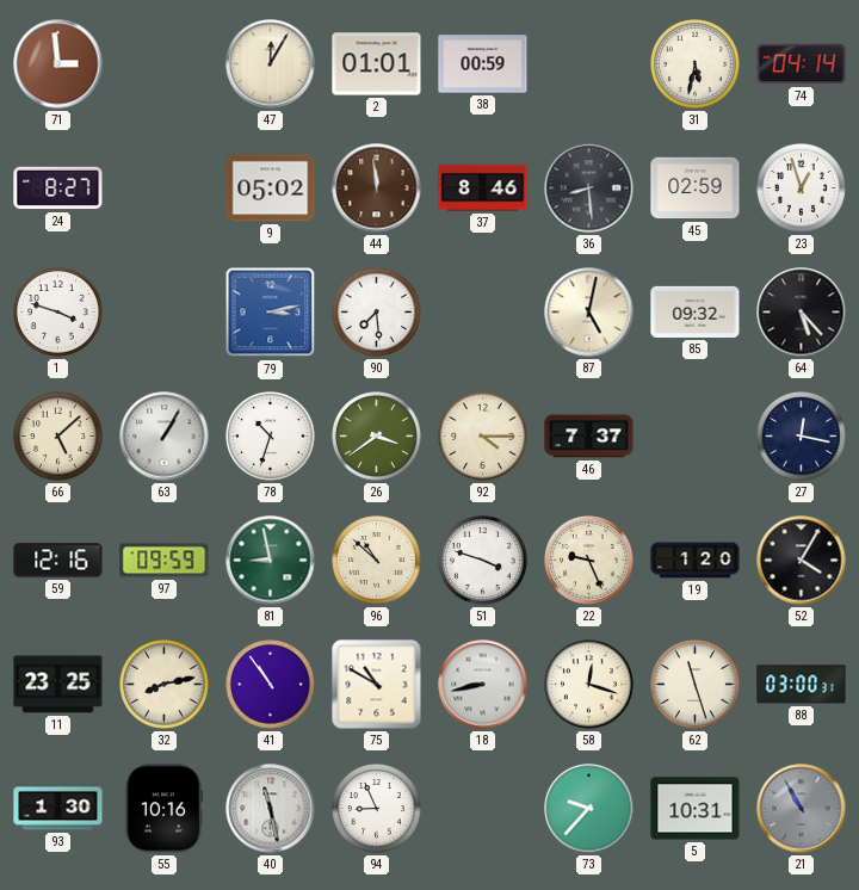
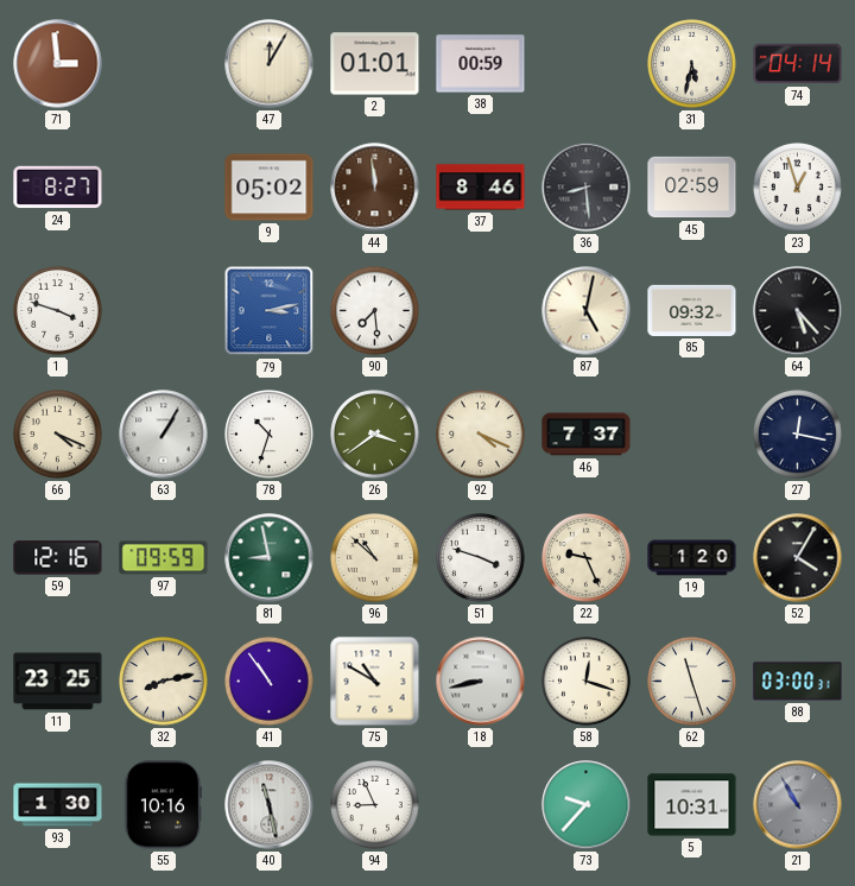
66: 5:08 -> 4:19
92: 4:15 -> 4:19
